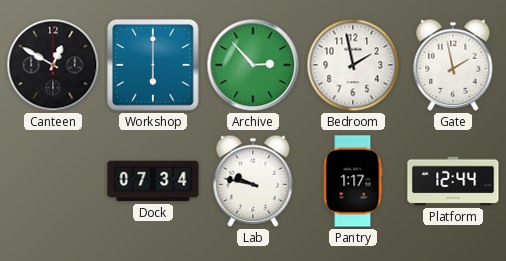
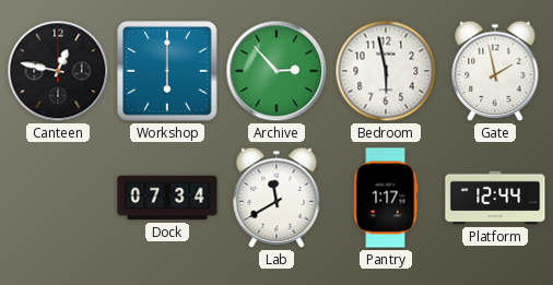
Canteen: 12:50 -> 12:47
Bedroom: 1:58 -> 5:58
Lab: 9:47 -> 11:40
